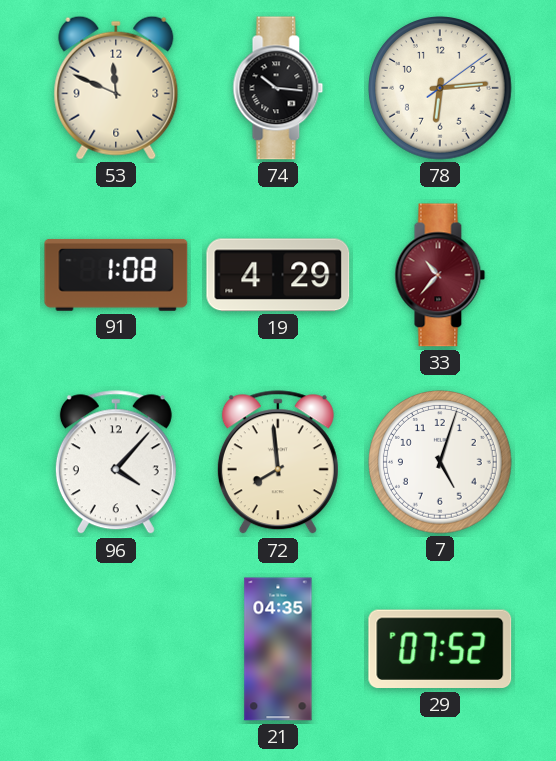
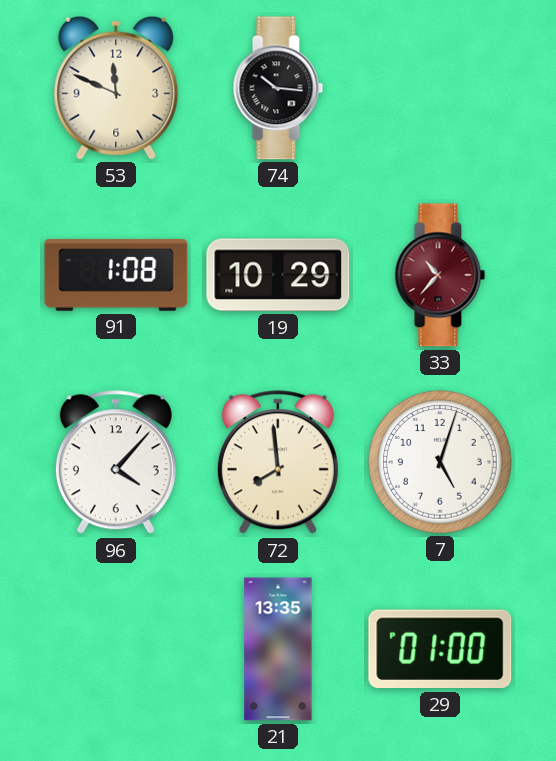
78: 6:14 -> none
19: 4:29 -> 10:29
21: 04:35 -> 13:35
29: 07:52 -> 01:00
